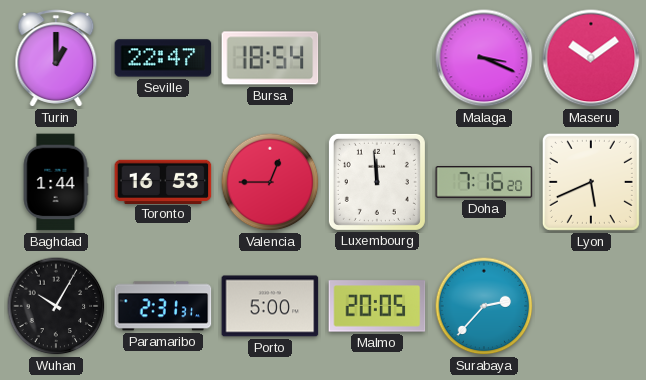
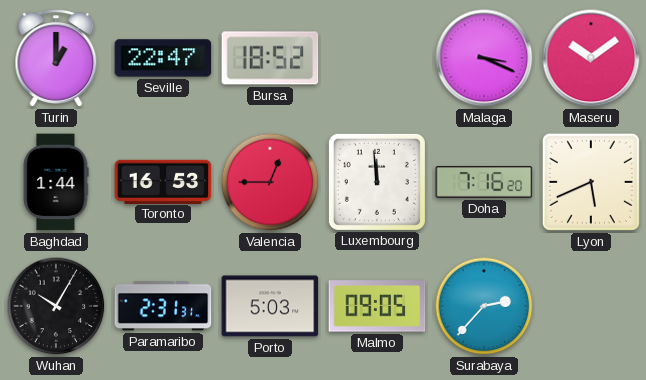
Bursa: 18:54 -> 18:52
Porto: 5:00 -> 5:03
Malmo: 20:05 -> 09:05
